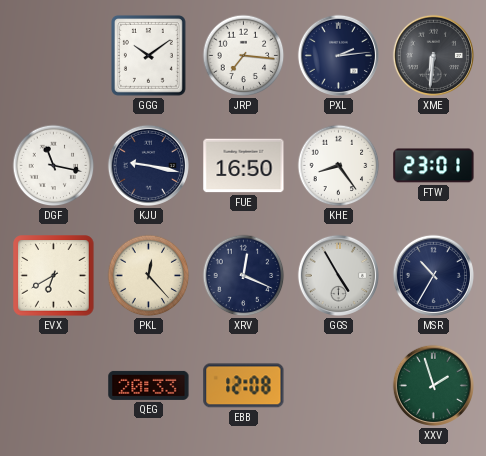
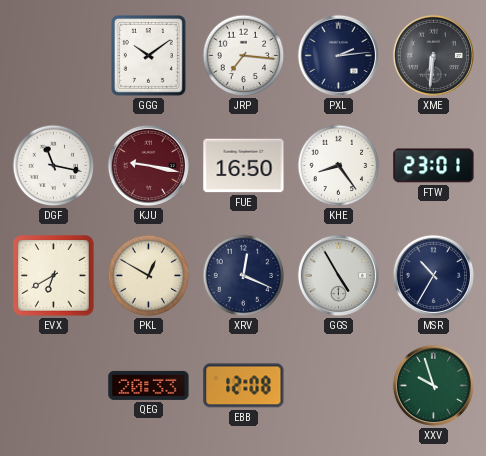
KJU dial: navy -> burgundy
PKL: 12:23 -> 12:50
XXV: 1:57 -> 9:57
